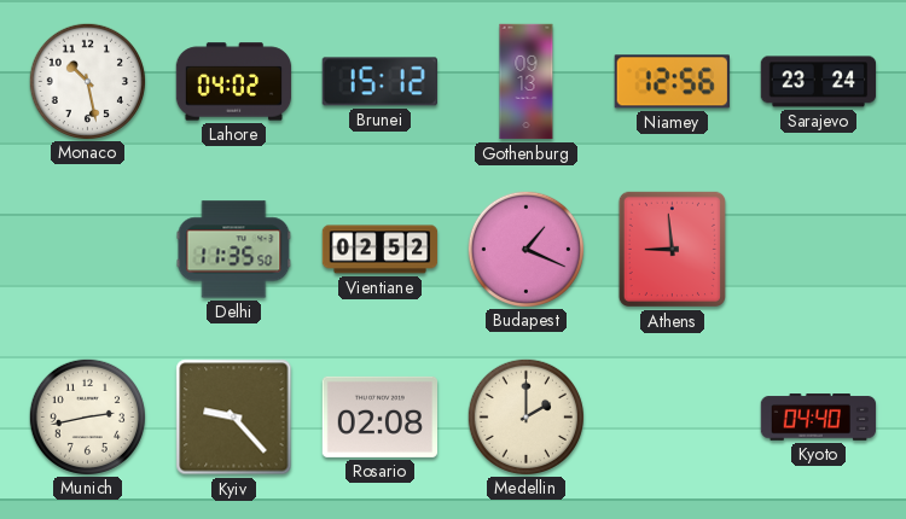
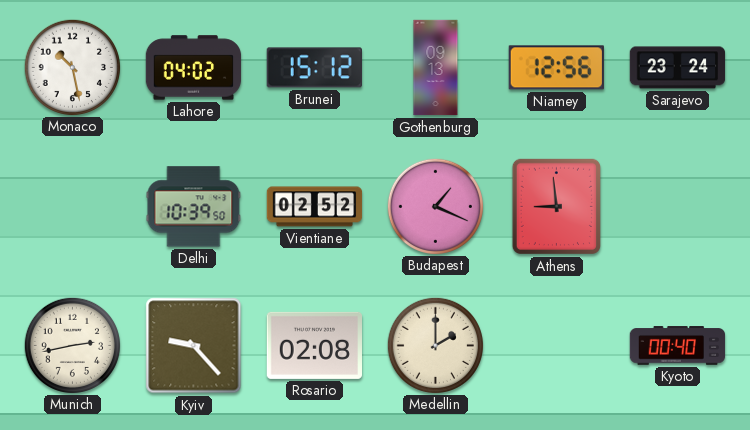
Delhi: 11:35 -> 10:39
Kyoto: 04:40 -> 00:40
